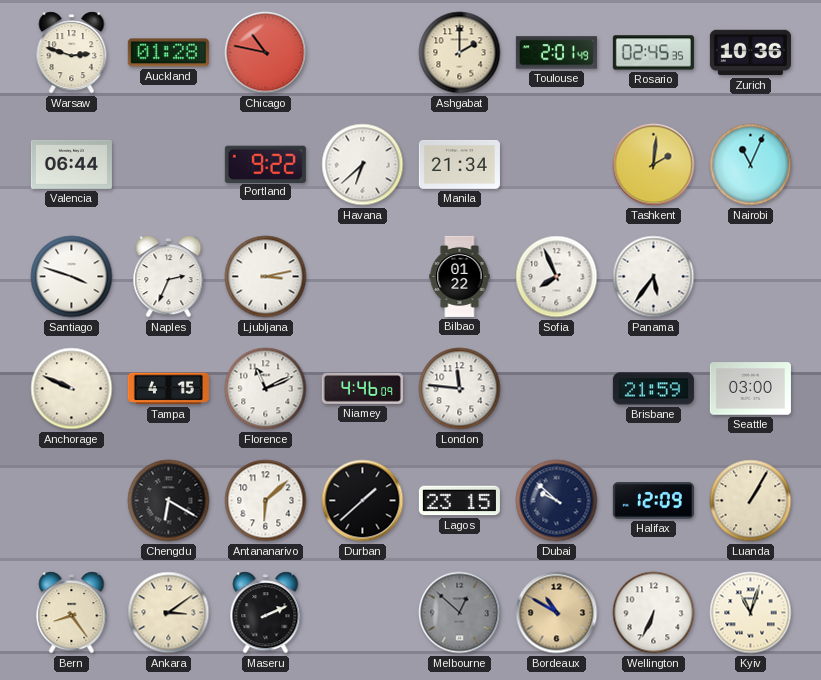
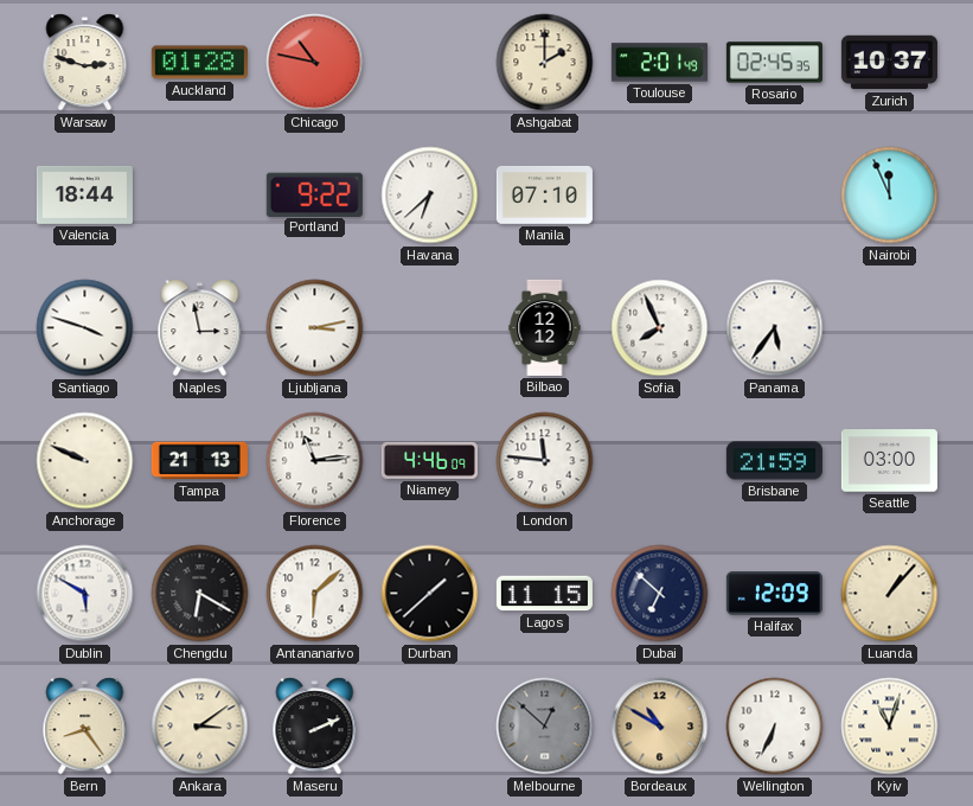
Zurich: 10:36 -> 10:37
Valencia: 06:44 -> 18:44
Manila: 21:34 -> 07:10
Tashkent: 2:01 -> none
Nairobi: 11:04 -> 11:56
Naples: 2:34 -> 2:58
Bilbao: 01:22 -> 12:12
Tampa: 4:15 -> 21:13
Florence: 11:11 -> 11:14
Dublin: none -> 5:50
Lagos: 23:15 -> 11:15
Dubai: 9:52 -> 6:52
Luanda: 1:05 -> 1:07
